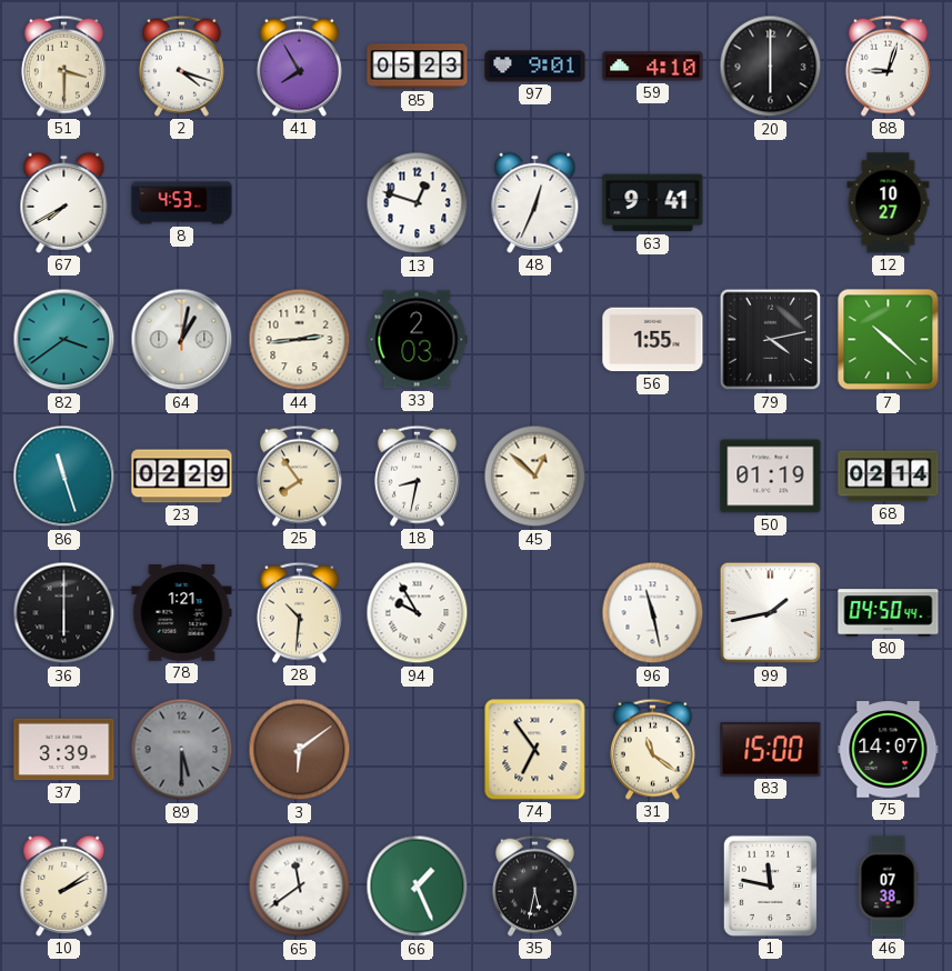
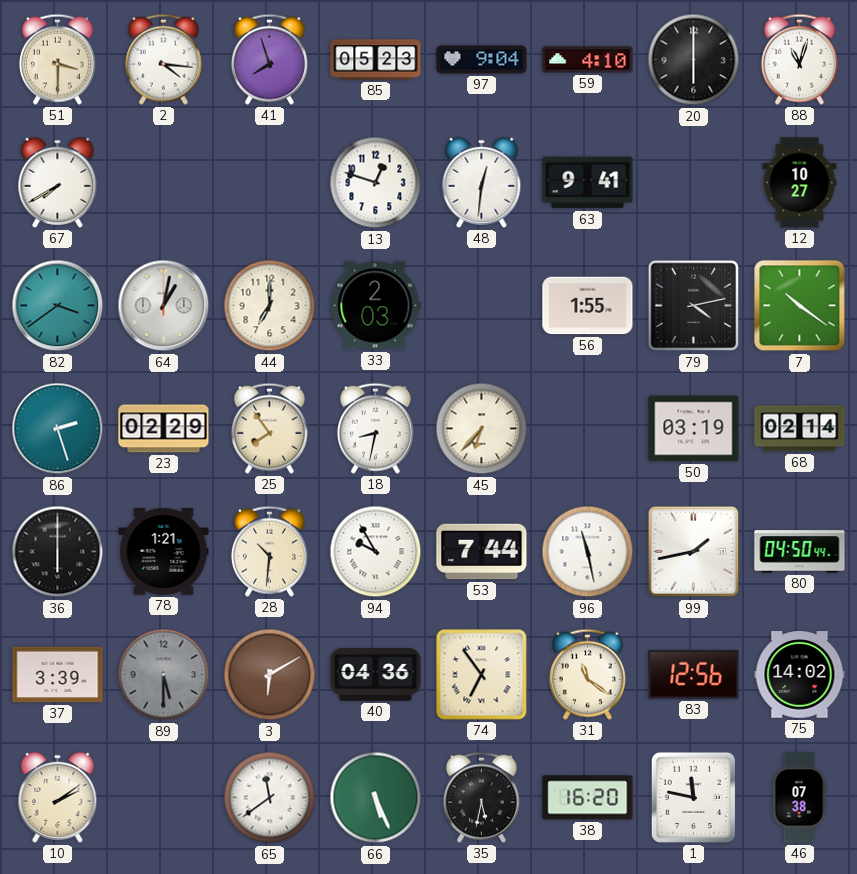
2: 4:18 -> 4:16
41: 7:55 -> 7:57
97: 9:01 -> 9:04
88: 9:03 -> 11:03
8: 4:53 -> none
48: 12:34 -> 12:31
44: 2:44 -> 7:00
7: 10:22 -> 10:21
86: 11:27 -> 2:27
45: 12:52 -> 6:37
50: 01:19 -> 03:19
53: none -> 7:44
3: 6:09 -> 6:10
40: none -> 04:36
83: 15:00 -> 12:56
75: 14:07 -> 14:02
66: 1:26 -> 5:26
38: none -> 16:20
